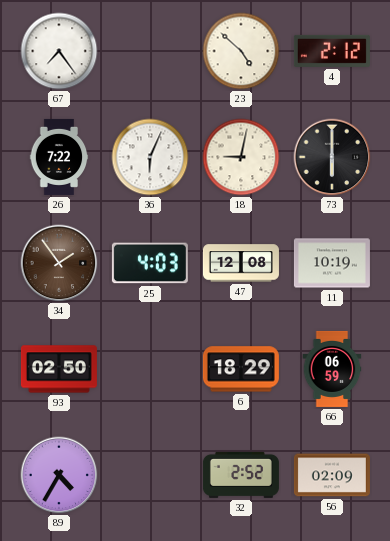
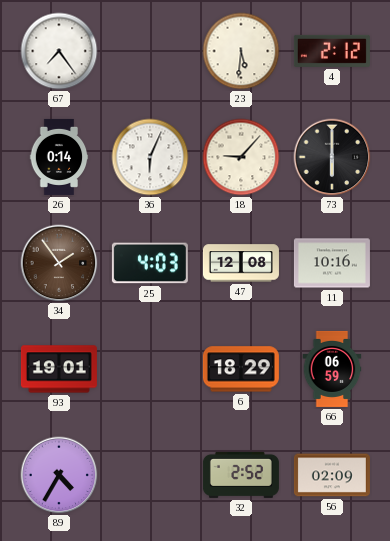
23: 4:52 -> 5:31
26: 7:22 -> 0:14
18: 9:02 -> 9:07
11: 10:19 -> 10:16
93: 02:50 -> 19:01
